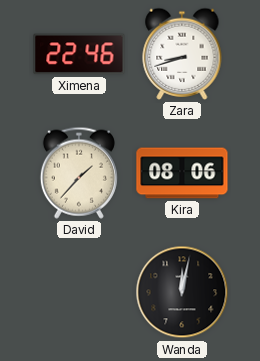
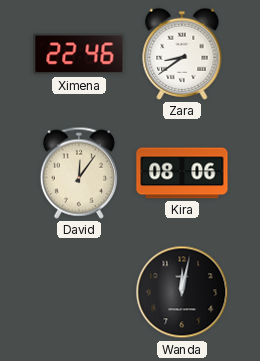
Zara: 8:42 -> 8:39
David: 1:37 -> 12:06
